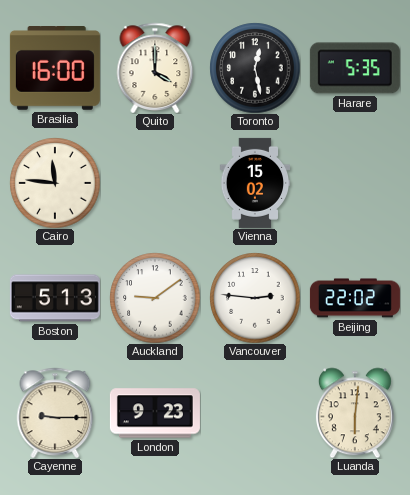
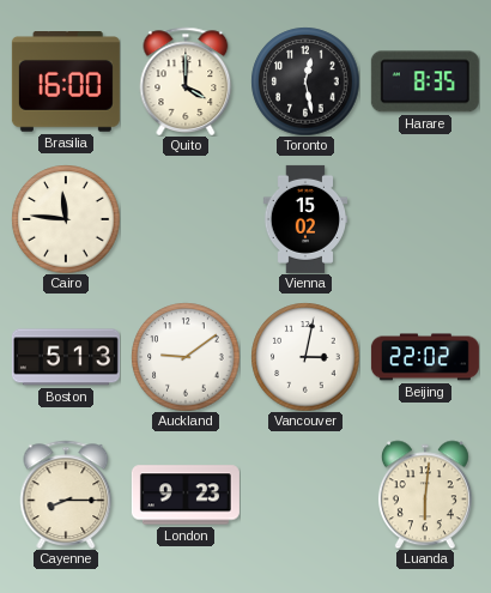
Harare: 5:35 -> 8:35
Vancouver: 2:46 -> 3:02
Cayenne: 9:15 -> 8:15
